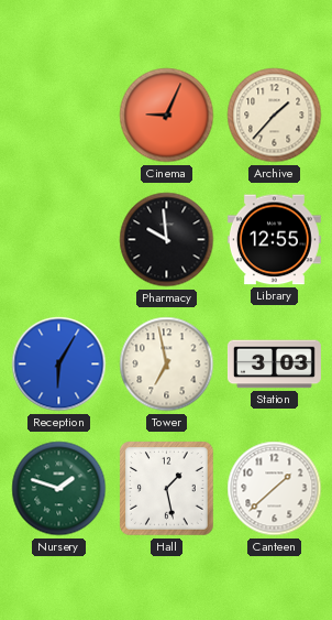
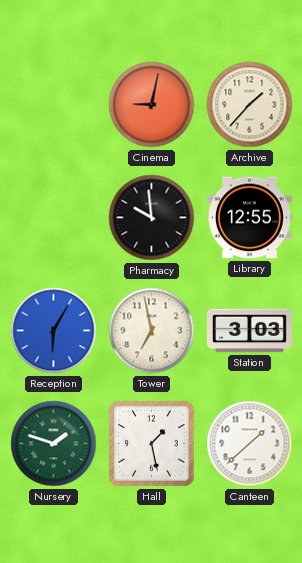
Cinema: 9:04 -> 9:02
